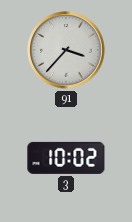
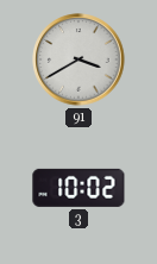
91: 3:37 -> 3:40
